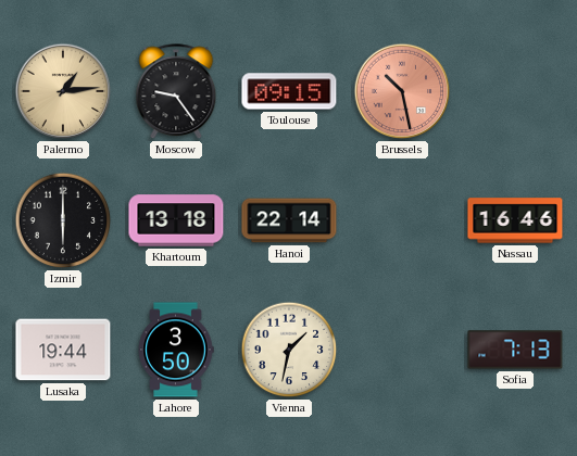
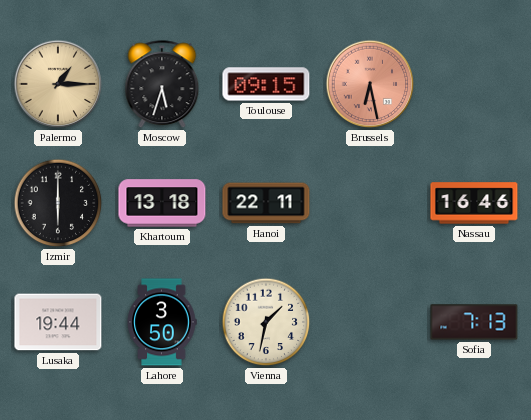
Palermo: 1:14 -> 1:15
Moscow: 9:24 -> 5:33
Brussels: 10:28 -> 6:28
Hanoi: 22:14 -> 22:11
